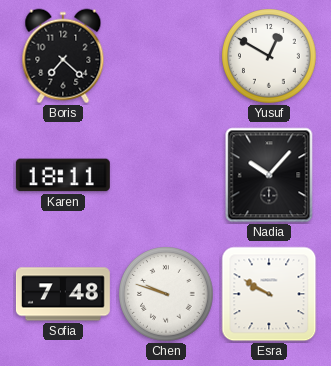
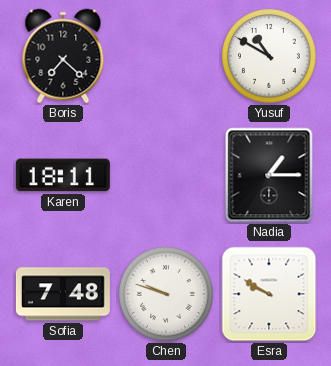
Yusuf: 12:50 -> 10:50
Nadia: 10:07 -> 1:15
